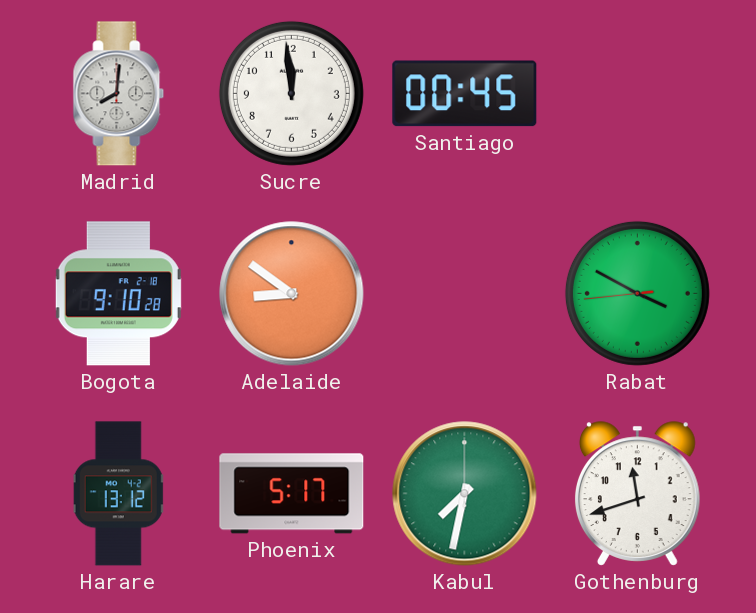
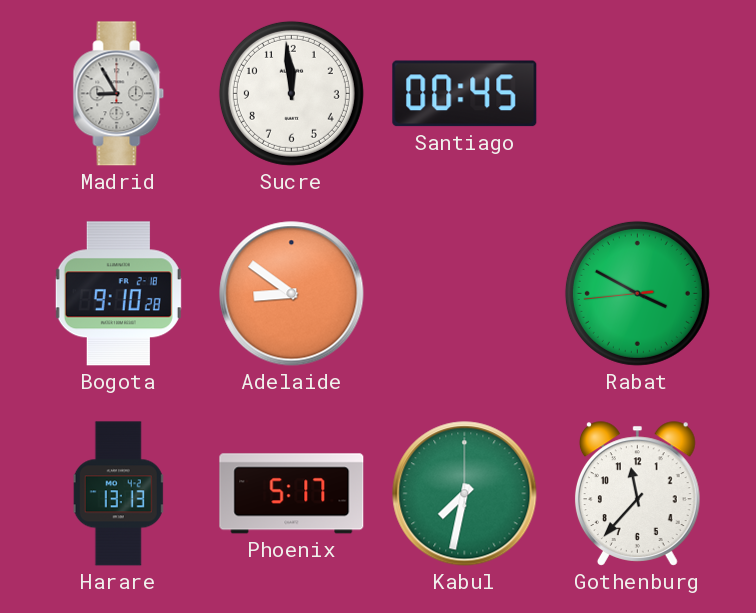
Madrid: 8:01 -> 8:55
Harare: 13:12 -> 13:13
Gothenburg: 11:42 -> 11:37
